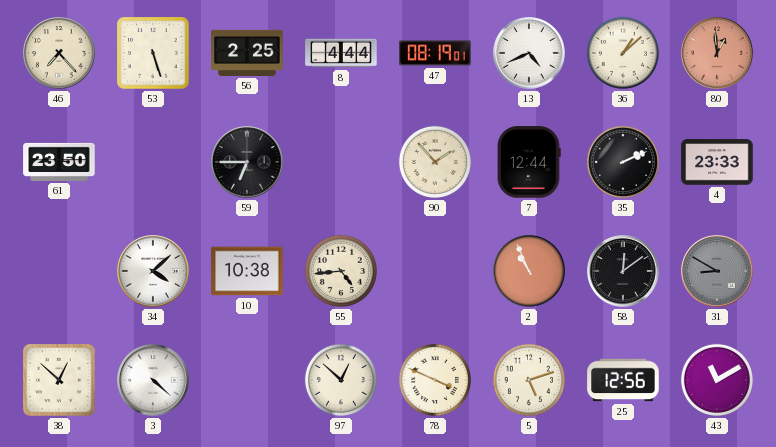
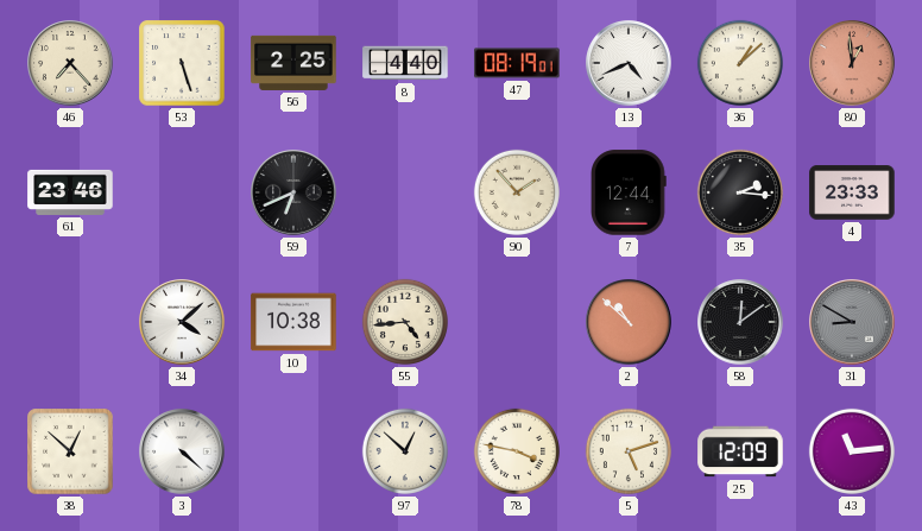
8: 4:44 -> 4:40
61: 23:50 -> 23:46
59: 6:45 -> 6:41
35: 2:11 -> 2:16
2: 10:56 -> 10:52
78: 3:49 -> 3:47
25: 12:56 -> 12:09
43: 11:10 -> 11:14
